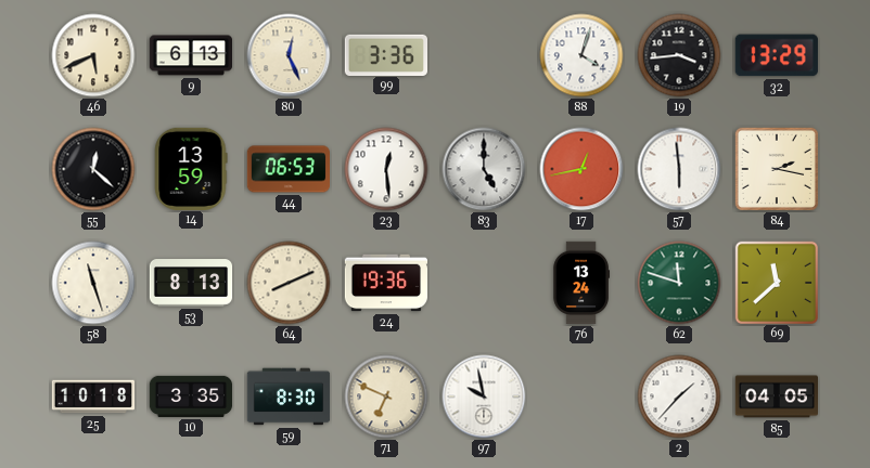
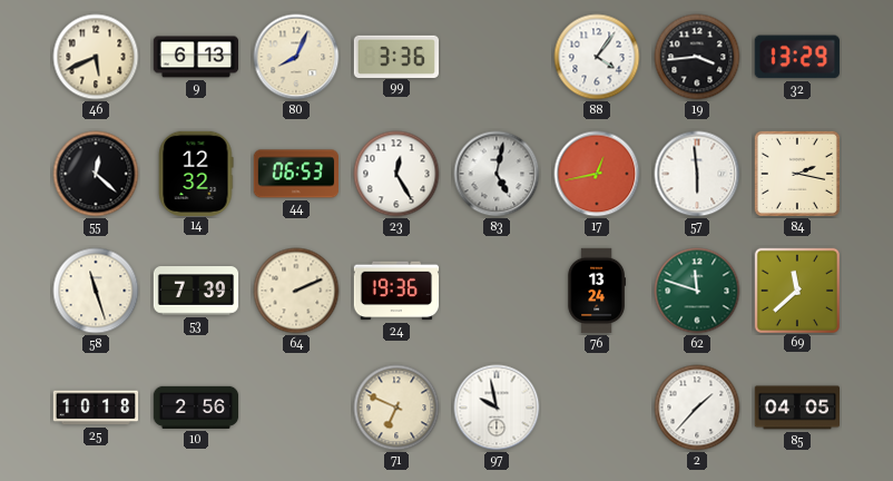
80: 12:26 -> 8:04
88: 4:03 -> 4:06
14: 13:59 -> 12:32
23: 12:29 -> 12:25
83: 5:00 -> 5:02
53: 8:13 -> 7:39
64: 8:11 -> 2:11
10: 3:35 -> 2:56
59: 8:30 -> none
